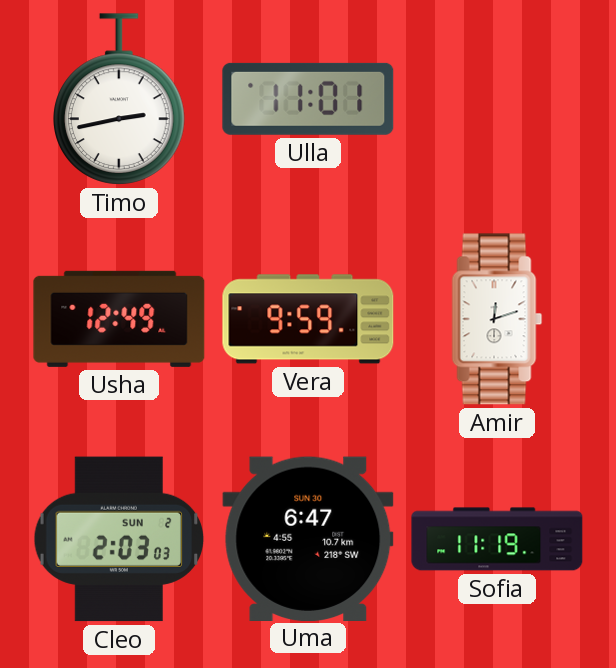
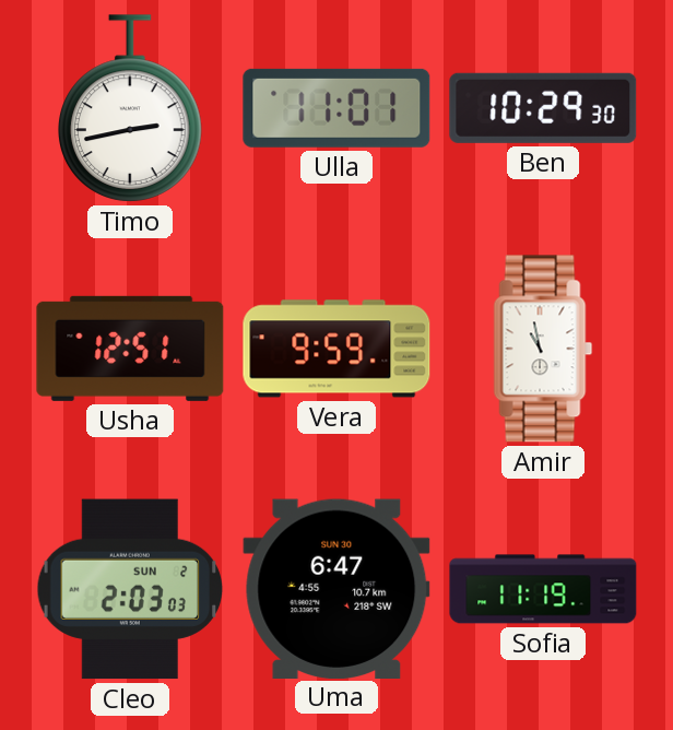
Ben: none -> 10:29
Usha: 12:49 -> 12:51
Amir: 12:12 -> 10:58
